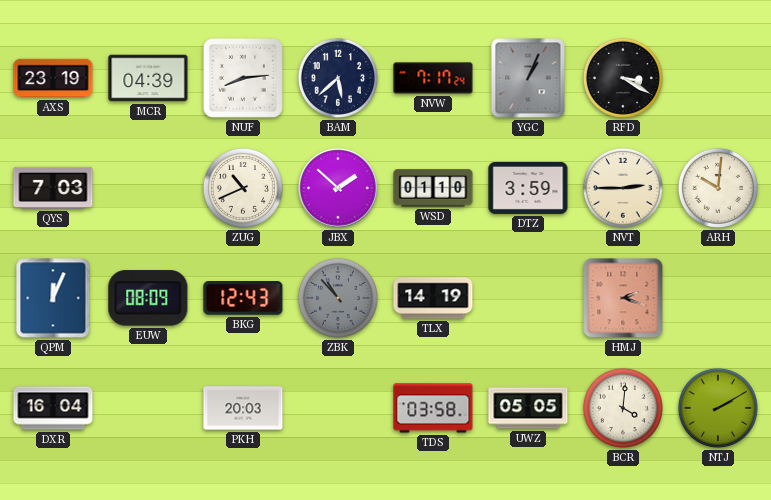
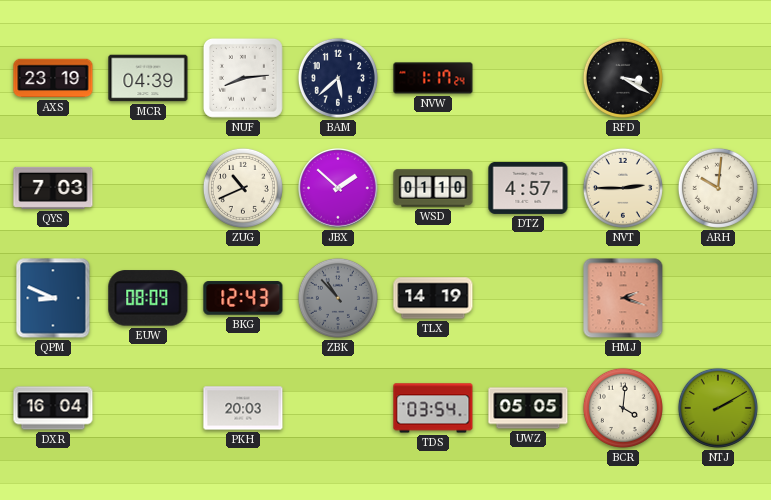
NVW: 7:17 -> 1:17
YGC: 1:04 -> none
DTZ: 3:59 -> 4:57
QPM: 12:04 -> 8:49
TDS: 03:58 -> 03:54
